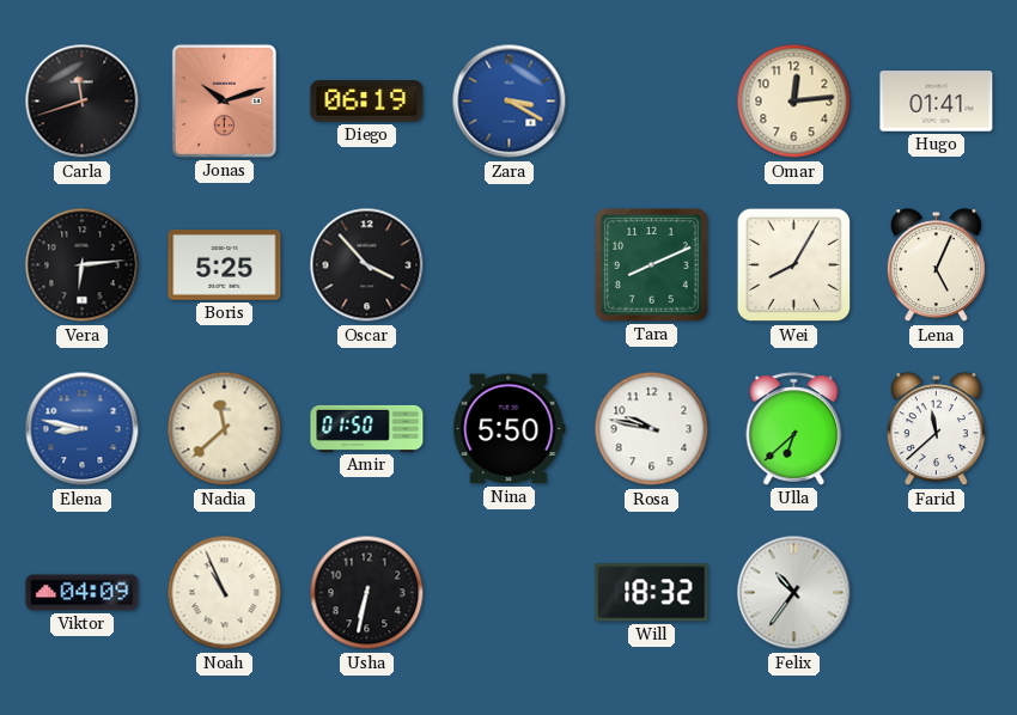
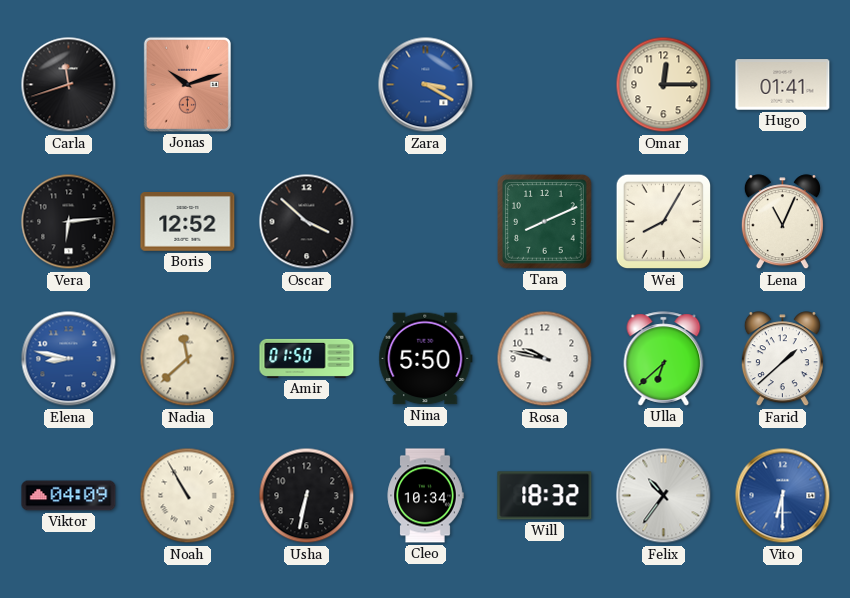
Diego: 06:19 -> none
Omar: 12:14 -> 12:15
Boris: 5:25 -> 12:52
Oscar: 3:53 -> 3:52
Lena: 5:04 -> 11:04
Farid: 11:38 -> 1:38
Noah: 10:56 -> 10:55
Cleo: none -> 10:34
Vito: none -> 6:30
